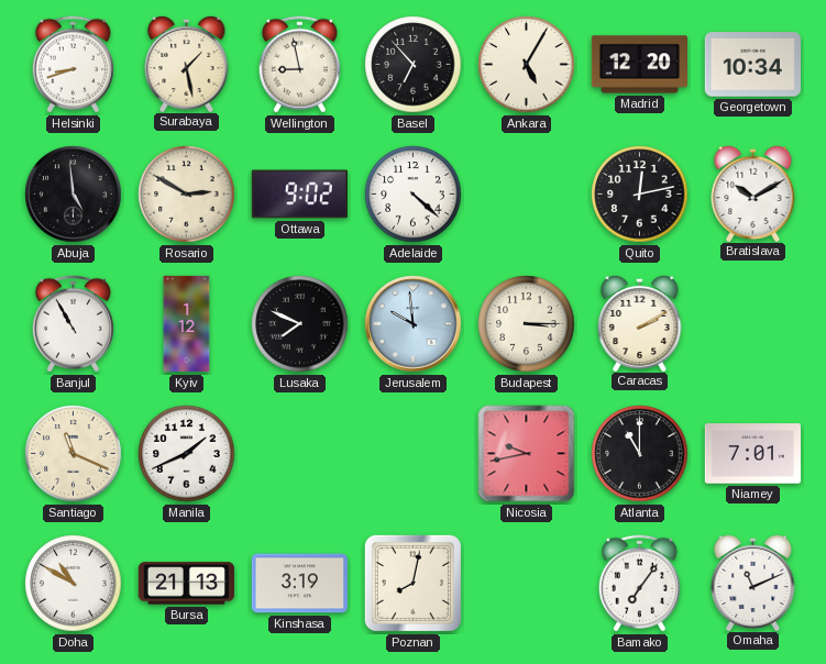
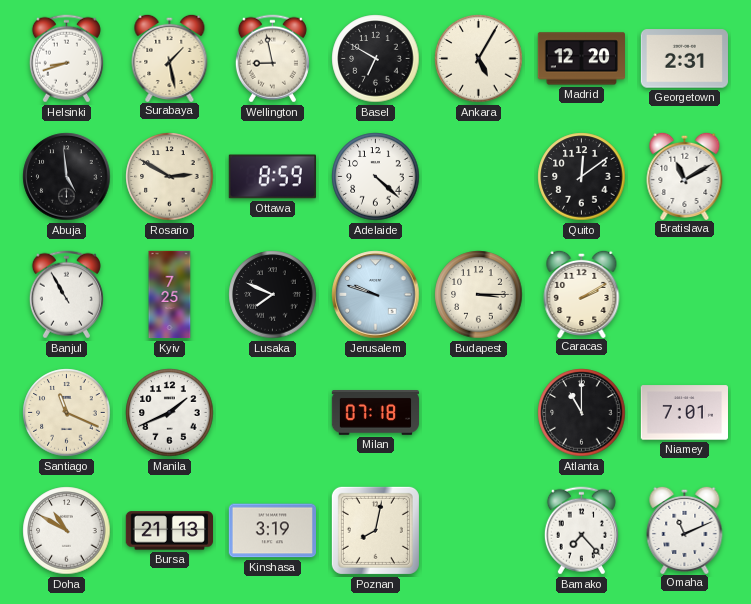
Basel: 6:53 -> 6:50
Georgetown: 10:34 -> 2:31
Ottawa: 9:02 -> 8:59
Quito: 12:13 -> 12:09
Bratislava: 10:10 -> 11:10
Kyiv: 1:12 -> 7:25
Jerusalem: 9:59 -> 9:48
Milan: none -> 07:18
Nicosia: 9:43 -> none
Bamako: 7:06 -> 7:23
